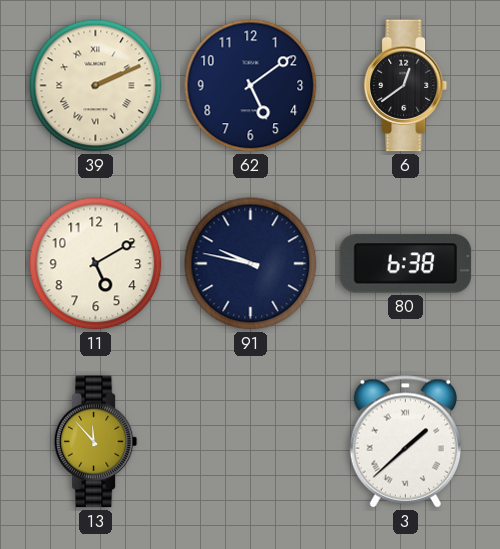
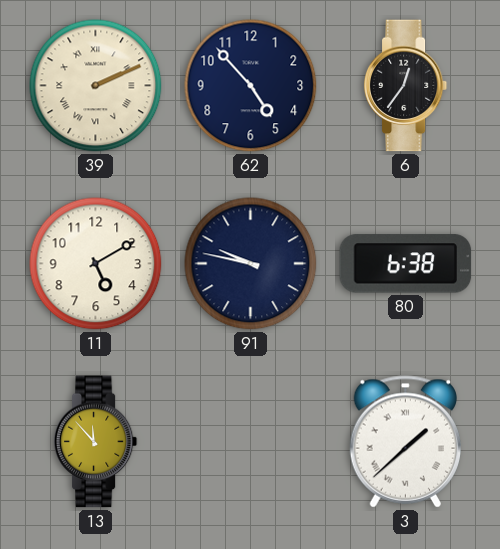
62: 5:09 -> 4:53
6: 12:39 -> 12:36
